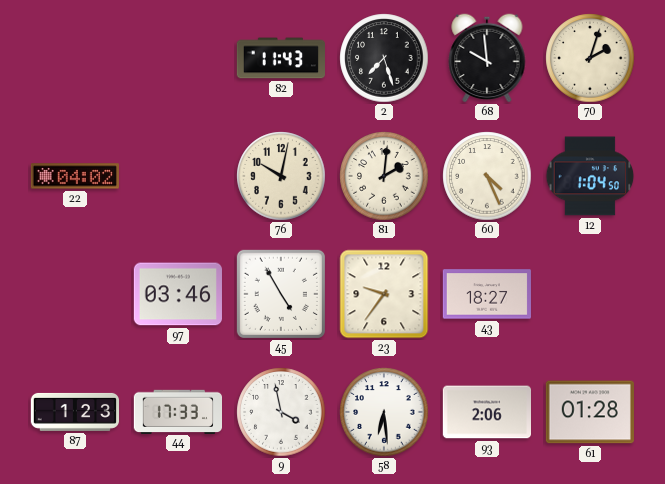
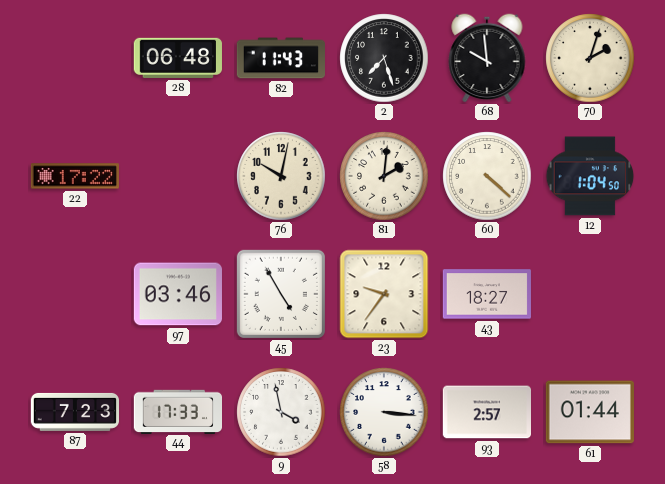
28: none -> 06:48
22: 04:02 -> 17:22
60: 4:26 -> 4:22
87: 1:23 -> 7:23
58: 6:29 -> 3:16
93: 2:06 -> 2:57
61: 01:28 -> 01:44
